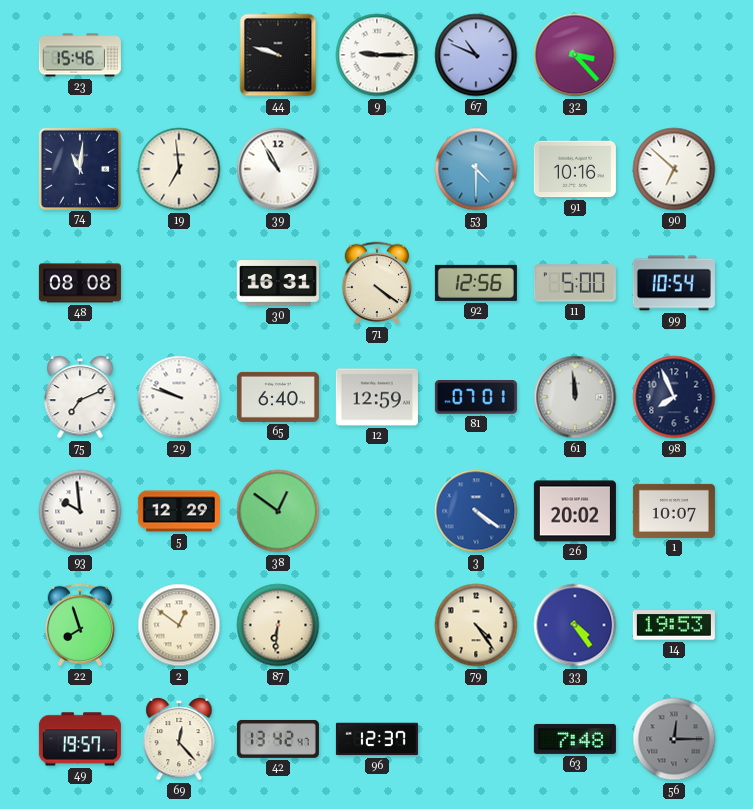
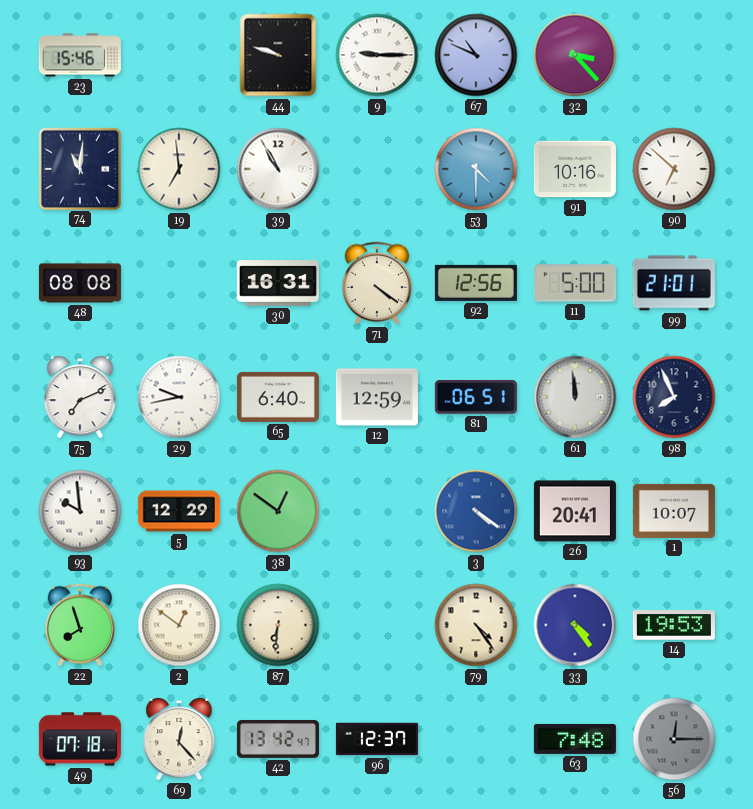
99: 10:54 -> 21:01
29: 9:48 -> 9:43
81: 07:01 -> 06:51
26: 20:02 -> 20:41
49: 19:57 -> 07:18
